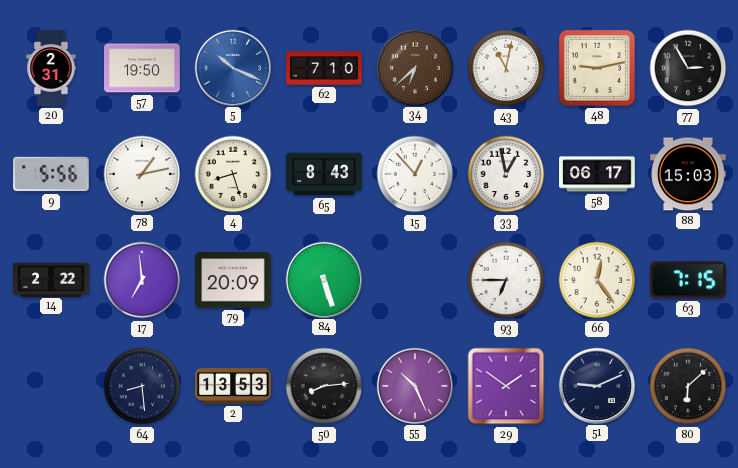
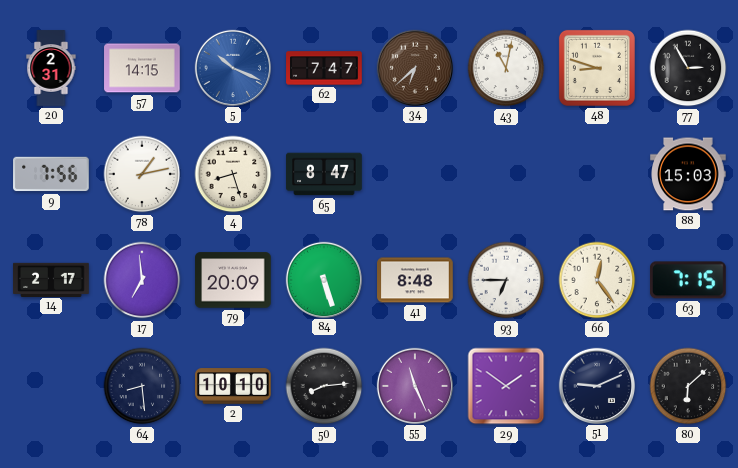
57: 19:50 -> 14:15
62: 7:10 -> 7:47
48: 9:13 -> 8:48
9: 5:56 -> 7:56
65: 8:43 -> 8:47
15: 12:53 -> none
33: 12:58 -> none
58: 06:17 -> none
14: 2:22 -> 2:17
41: none -> 8:48
2: 13:53 -> 10:10
55: 10:26 -> 11:26
